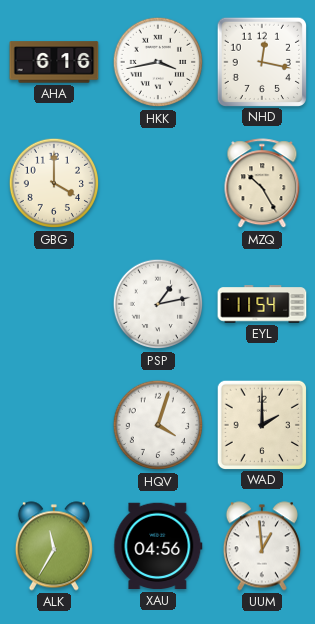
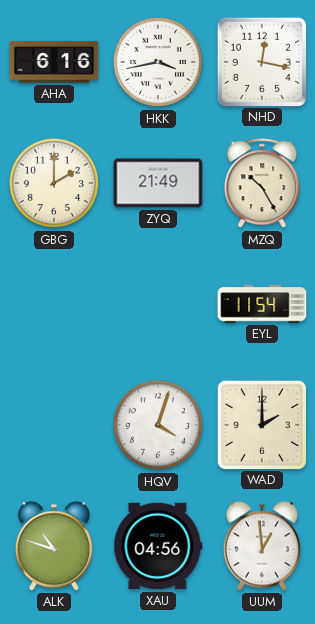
GBG: 4:00 -> 2:00
ZYQ: none -> 21:49
PSP: 1:13 -> none
ALK: 11:35 -> 10:48
